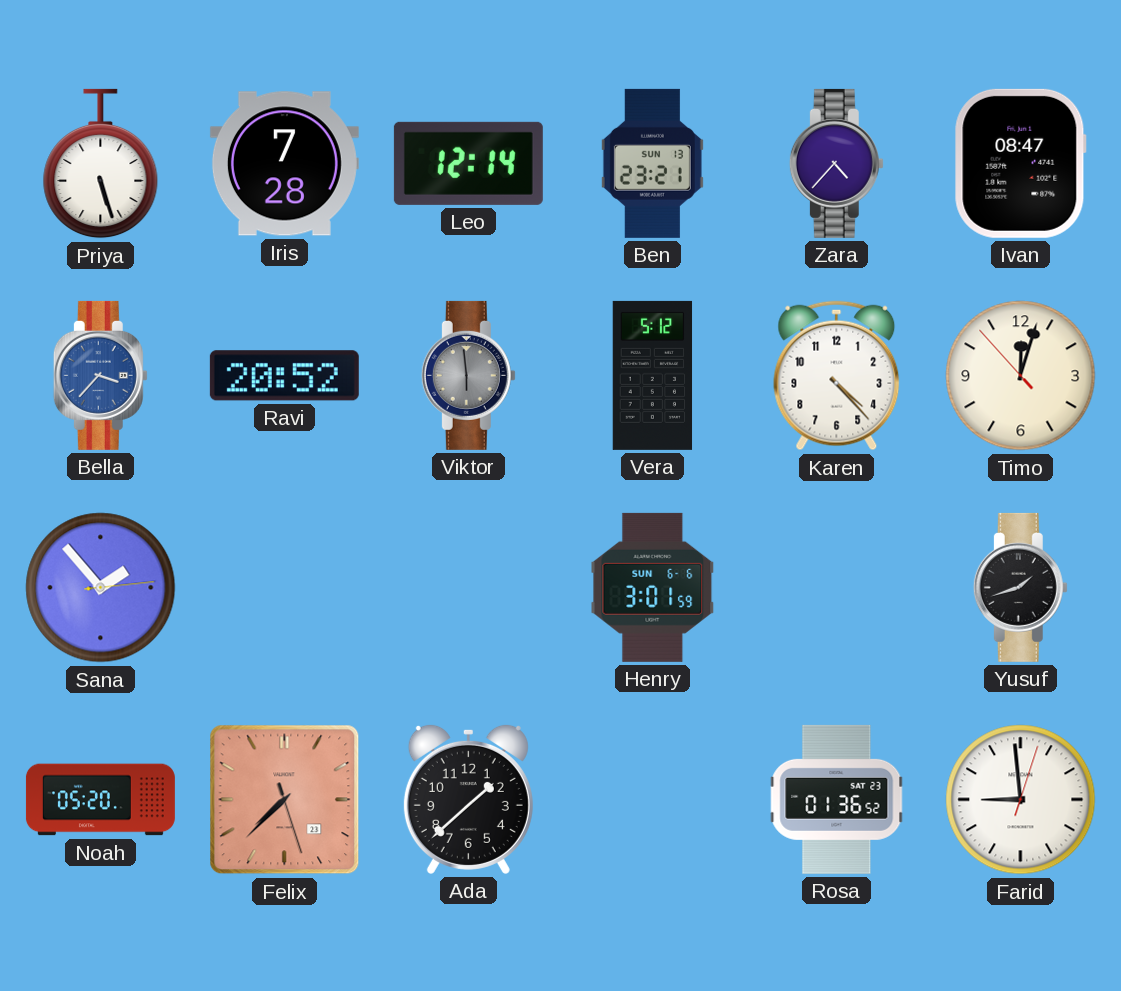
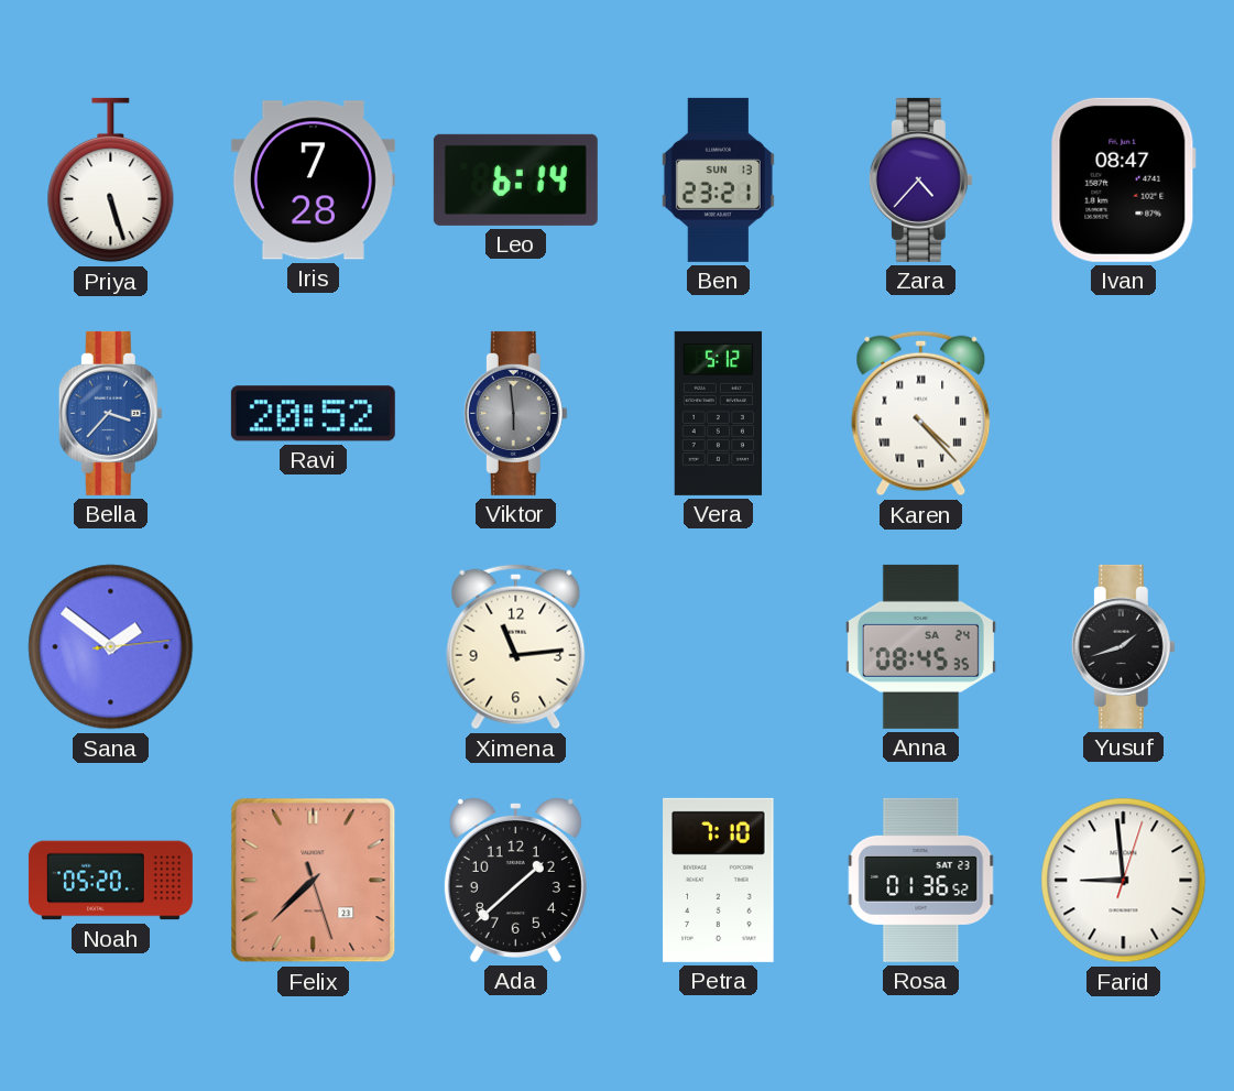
Leo: 12:14 -> 6:14
Karen numerals: Arabic -> Roman
Timo: 12:02 -> none
Sana: 1:53 -> 1:51
Ximena: none -> 11:14
Henry: 3:01 -> none
Anna: none -> 08:45
Petra: none -> 7:10
